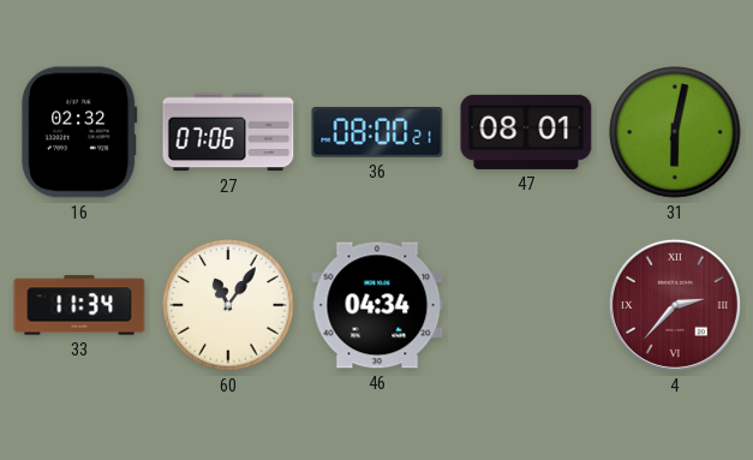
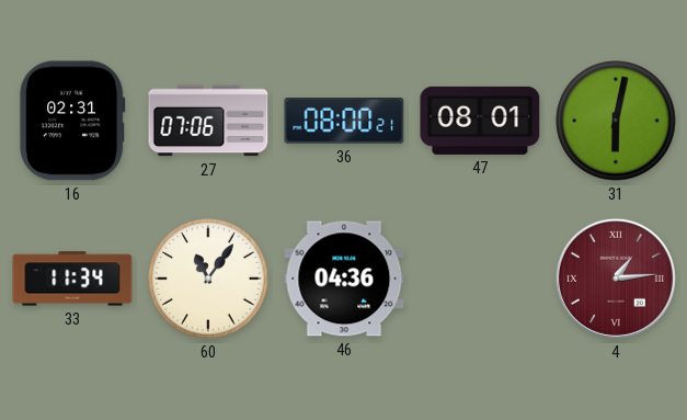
16: 02:32 -> 02:31
46: 04:34 -> 04:36
4: 2:37 -> 1:14
